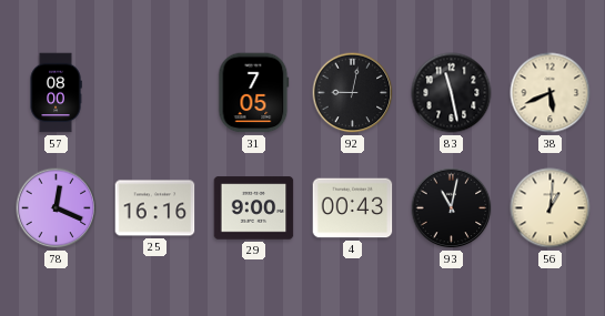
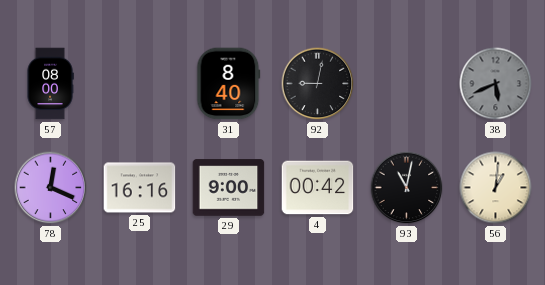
31: 7:05 -> 8:40
83: 11:28 -> none
38 dial: cream -> grey
4: 00:43 -> 00:42
